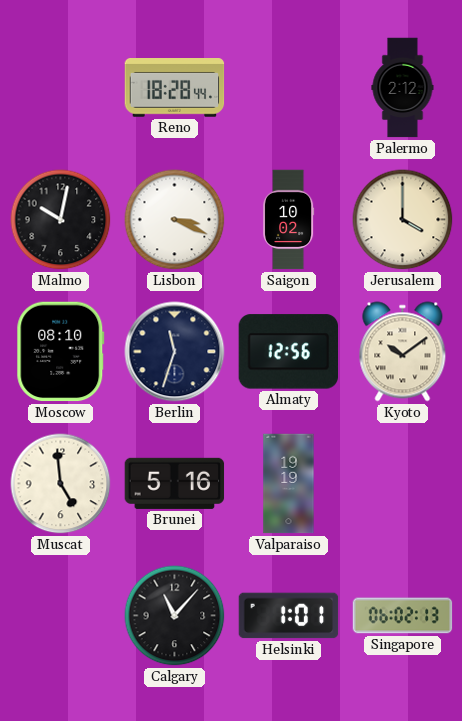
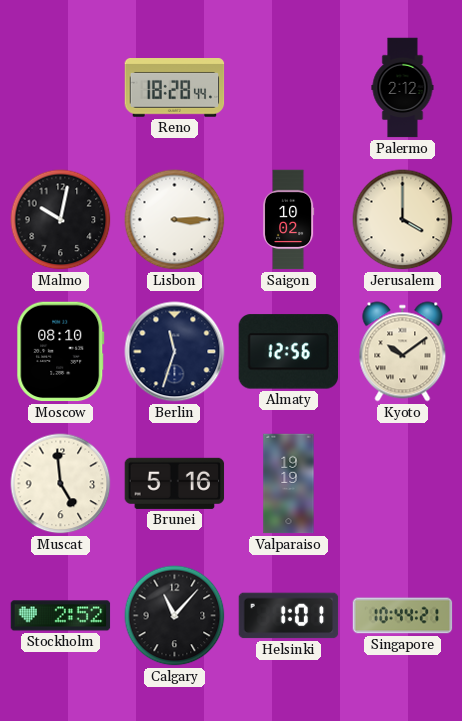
Lisbon: 3:19 -> 3:15
Stockholm: none -> 2:52
Singapore: 06:02 -> 10:44
